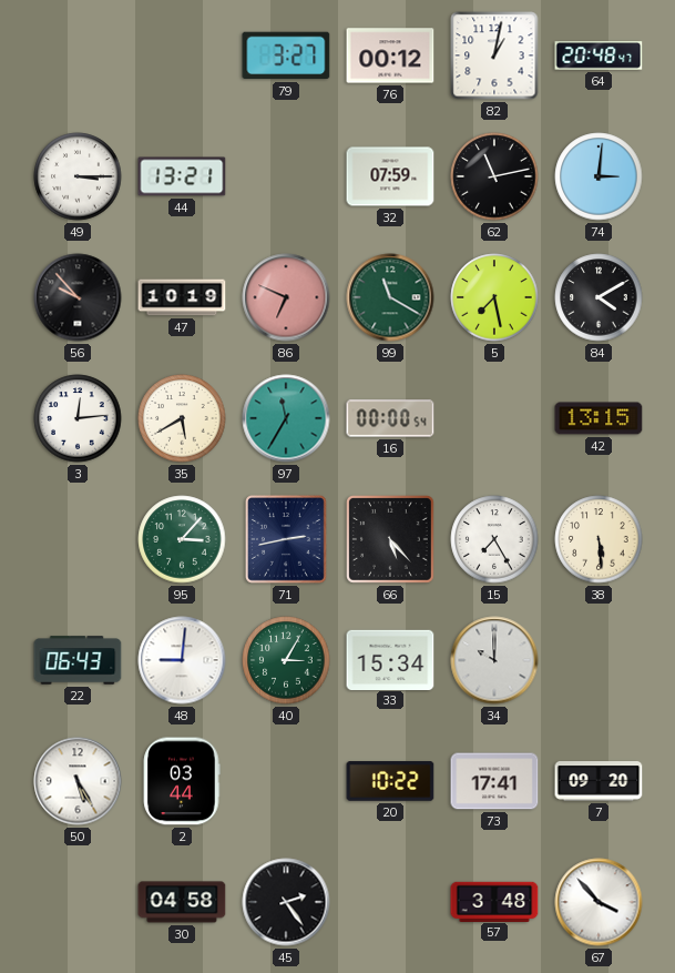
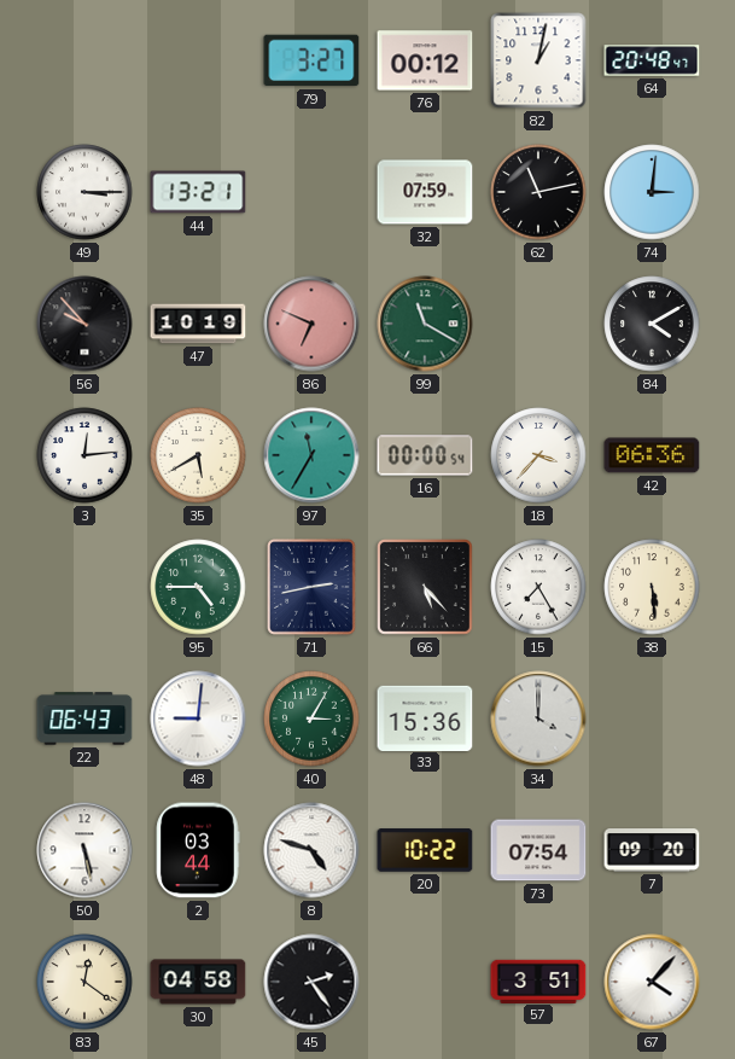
5: 7:28 -> none
18: none -> 3:37
42: 13:15 -> 06:36
95: 3:07 -> 4:45
33: 15:34 -> 15:36
34: 10:00 -> 4:00
50: 5:25 -> 5:28
8: none -> 4:48
73: 17:41 -> 07:54
83: none -> 12:21
57: 3:48 -> 3:51
67: 3:53 -> 4:07
